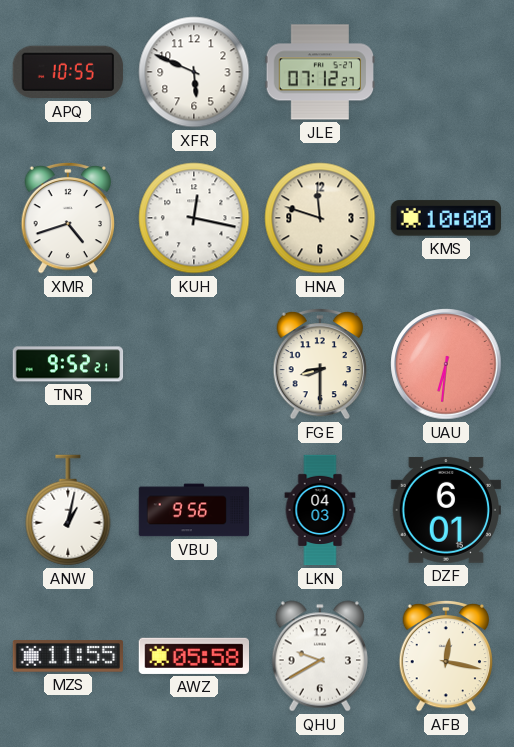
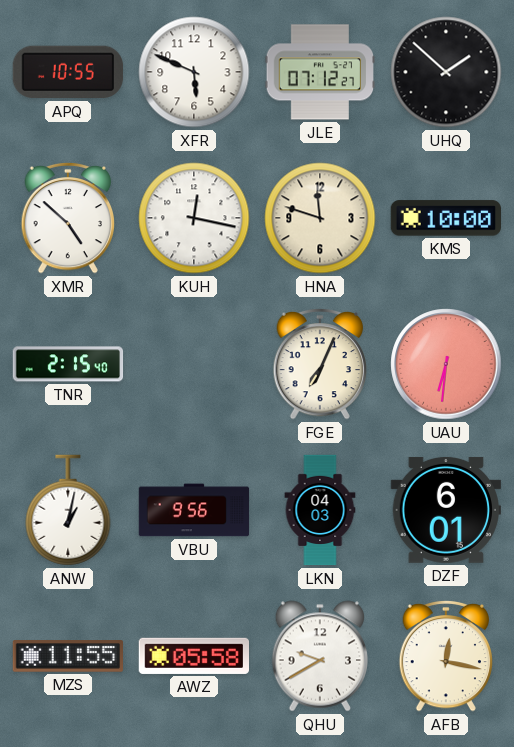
UHQ: none -> 1:52
XMR: 4:42 -> 4:52
TNR: 9:52 -> 2:15
FGE: 8:30 -> 7:04
